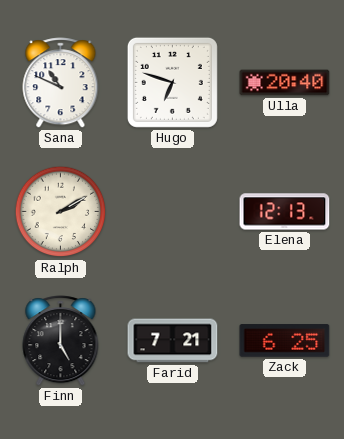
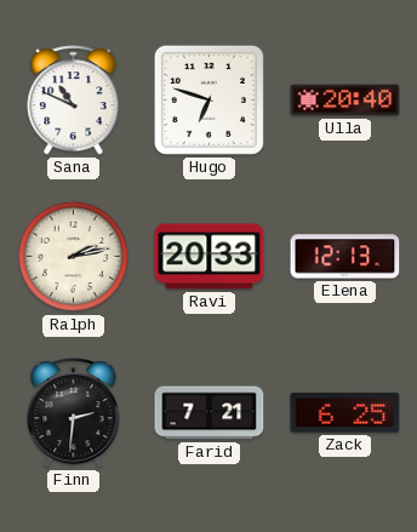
Ralph: 2:10 -> 2:13
Ravi: none -> 20:33
Finn: 5:00 -> 2:31
